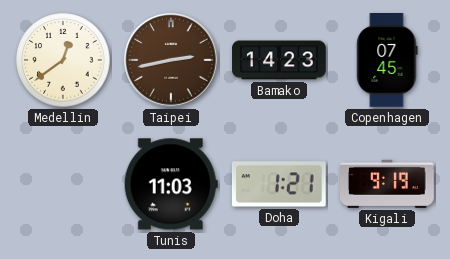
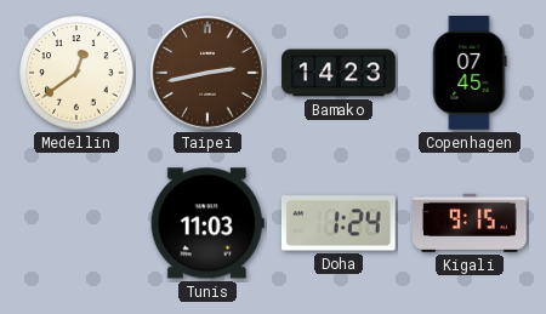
Doha: 1:21 -> 1:24
Kigali: 9:19 -> 9:15
